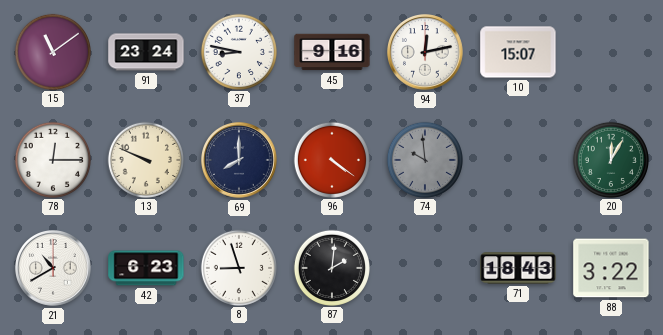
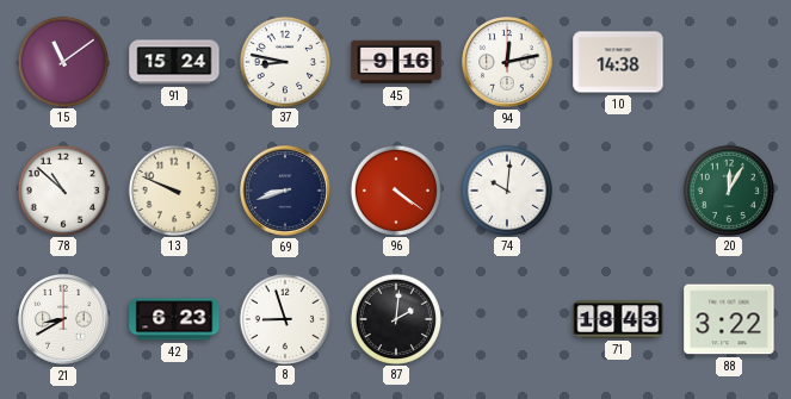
91: 23:24 -> 15:24
10: 15:07 -> 14:38
78: 12:15 -> 10:52
69: 8:00 -> 8:42
74: 9:59 -> 10:01
74 dial: grey -> white
21: 10:40 -> 8:40
